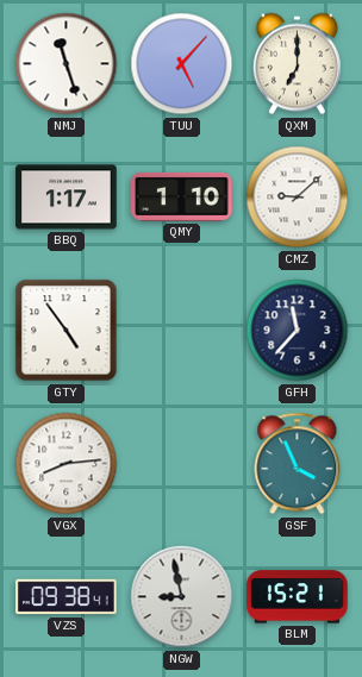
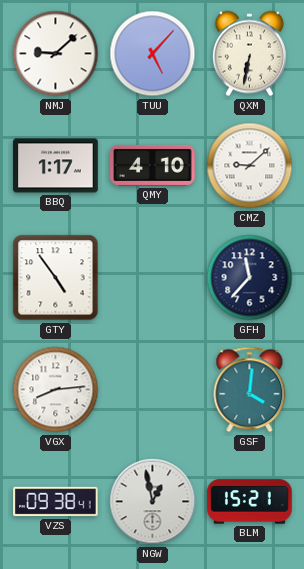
NMJ: 11:27 -> 9:08
QXM: 7:00 -> 6:32
QMY: 1:10 -> 4:10
GSF: 3:56 -> 4:01
NGW: 8:58 -> 12:58
